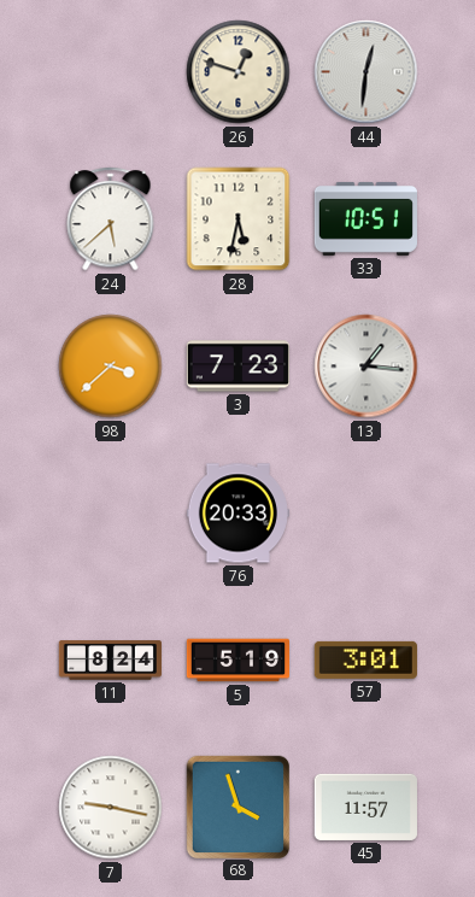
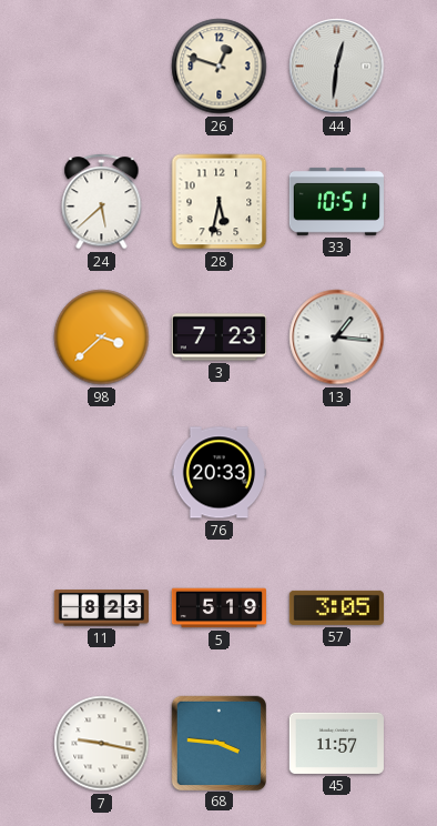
11: 8:24 -> 8:23
57: 3:01 -> 3:05
68: 3:57 -> 3:46
